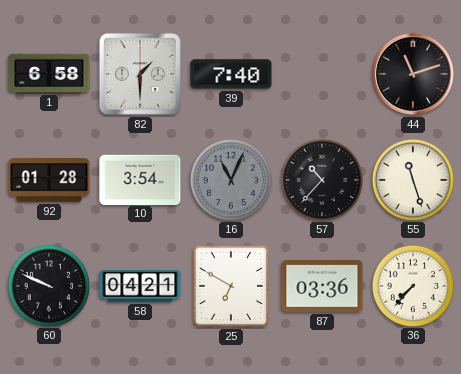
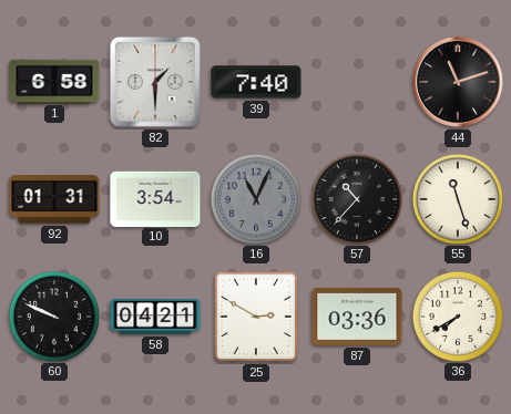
92: 01:28 -> 01:31
25: 6:50 -> 2:50
36: 7:37 -> 7:40
